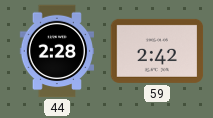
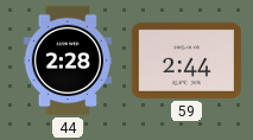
59: 2:42 -> 2:44
